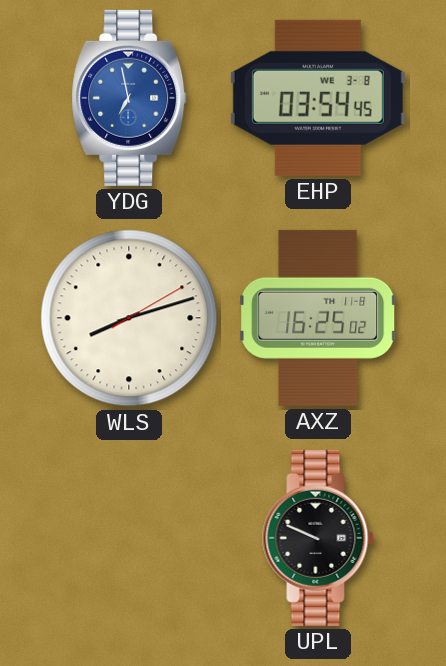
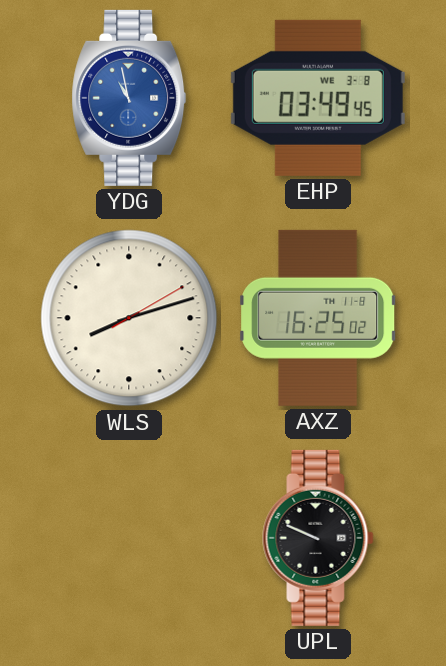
YDG: 6:58 -> 10:58
EHP: 03:54 -> 03:49
